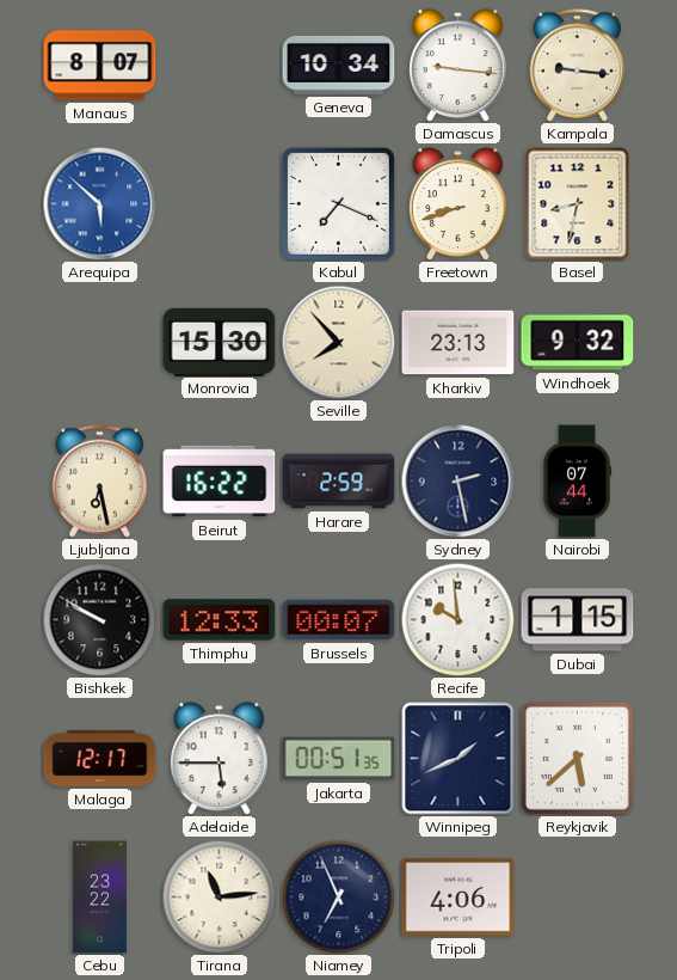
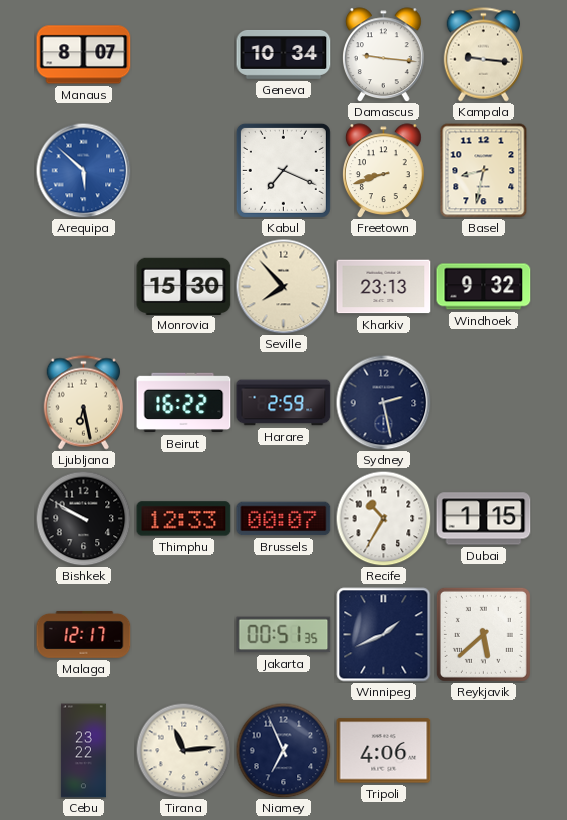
Nairobi: 07:44 -> none
Recife: 9:59 -> 10:35
Adelaide: 5:45 -> none
